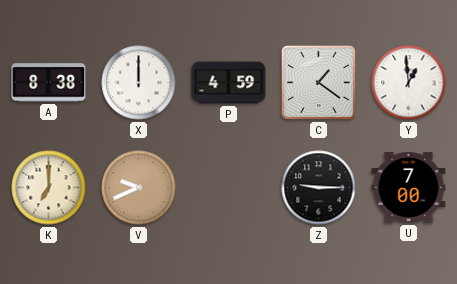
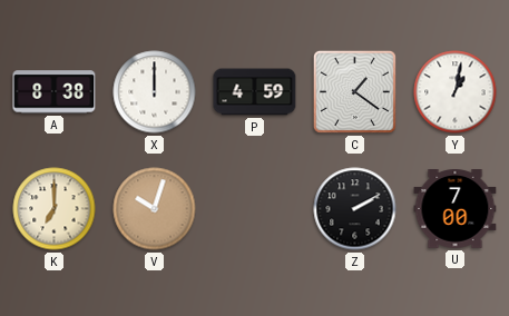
Y: 12:59 -> 1:02
V: 9:41 -> 10:03
Z: 9:15 -> 2:10
